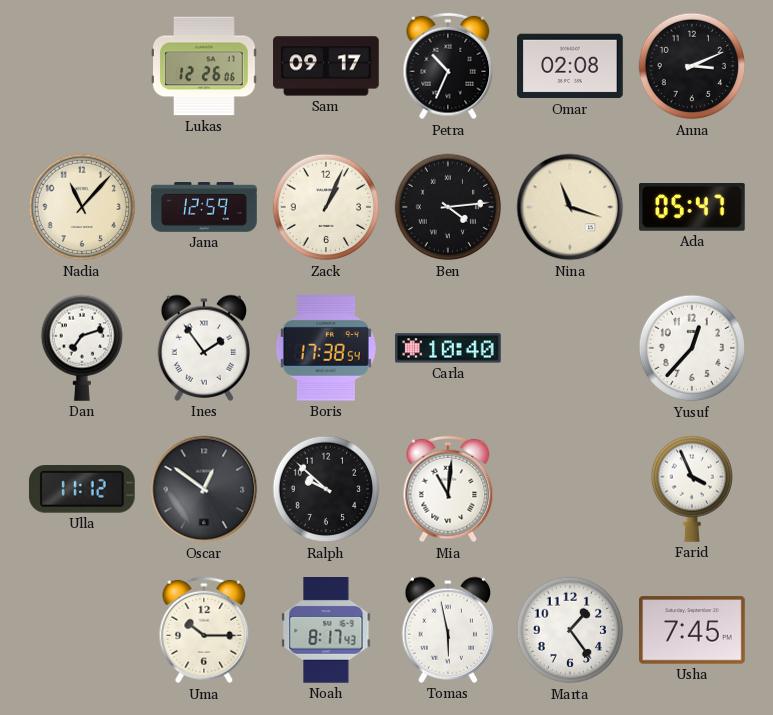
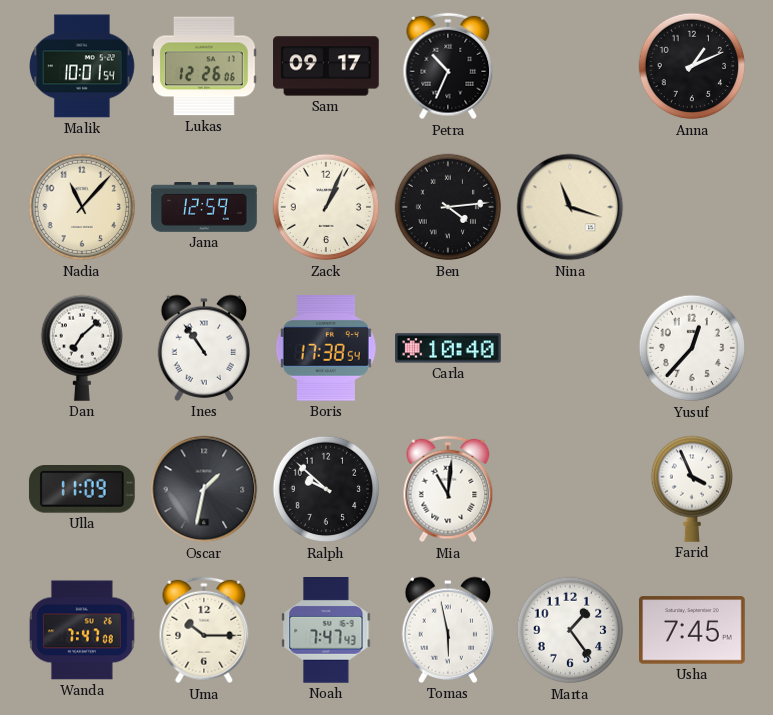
Malik: none -> 10:01
Omar: 02:08 -> none
Anna: 3:11 -> 1:11
Ada: 05:47 -> none
Dan: 7:12 -> 7:08
Ines: 1:54 -> 10:54
Ulla: 11:12 -> 11:09
Oscar: 12:51 -> 1:32
Wanda: none -> 7:47
Noah: 8:17 -> 7:47
